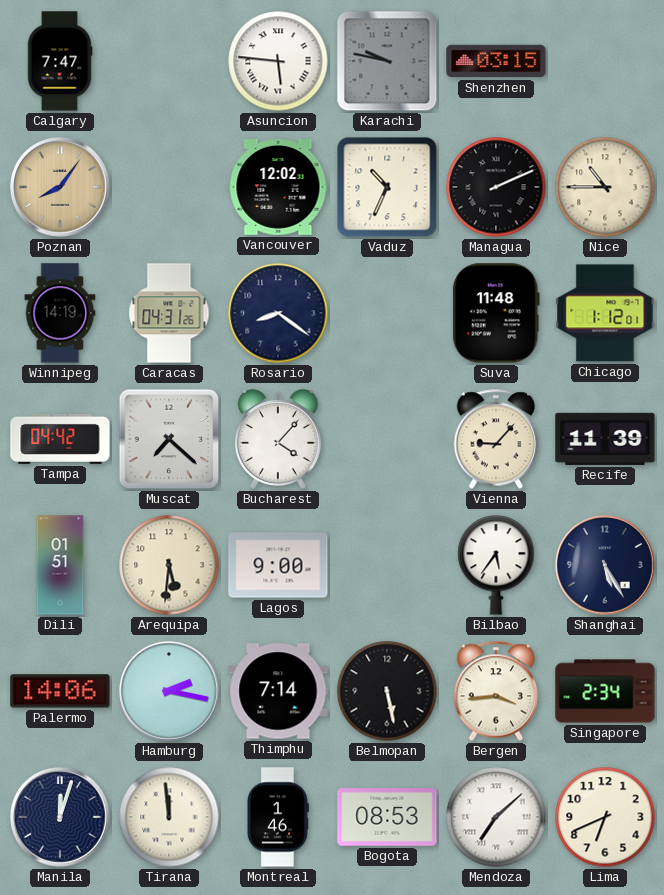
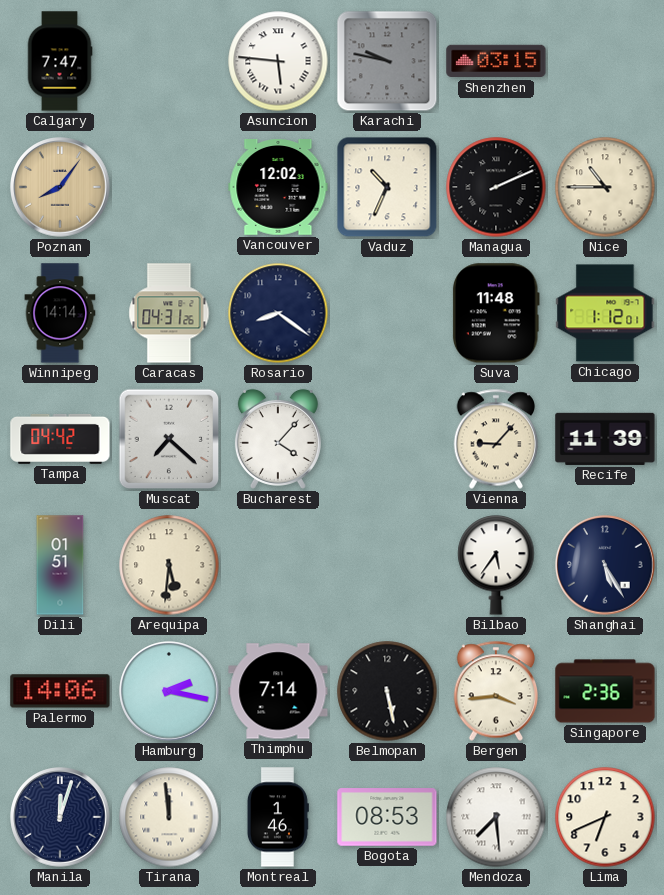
Winnipeg: 14:19 -> 14:14
Lagos: 9:00 -> none
Singapore: 2:34 -> 2:36
Mendoza: 7:08 -> 7:29
